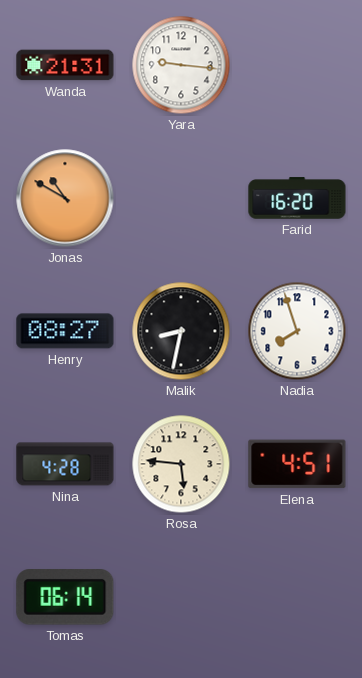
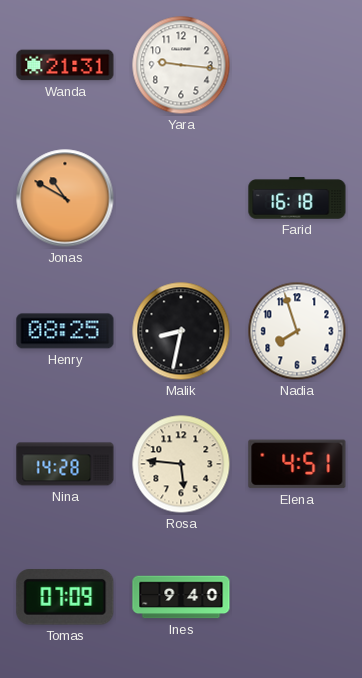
Farid: 16:20 -> 16:18
Henry: 08:27 -> 08:25
Nina: 4:28 -> 14:28
Tomas: 06:14 -> 07:09
Ines: none -> 9:40
